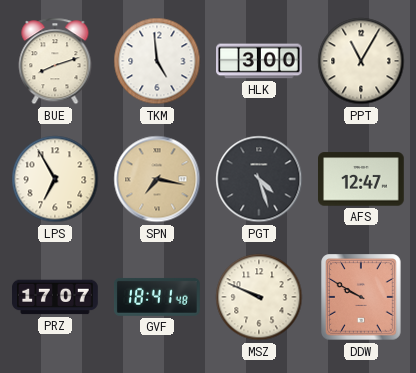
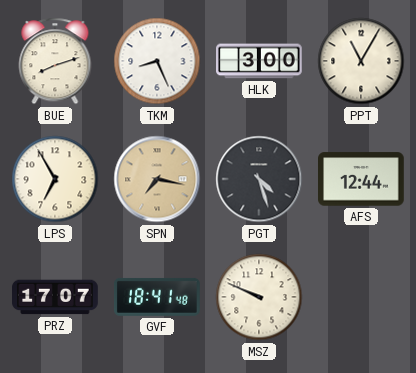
TKM: 4:59 -> 8:26
AFS: 12:47 -> 12:44
DDW: 9:50 -> none
